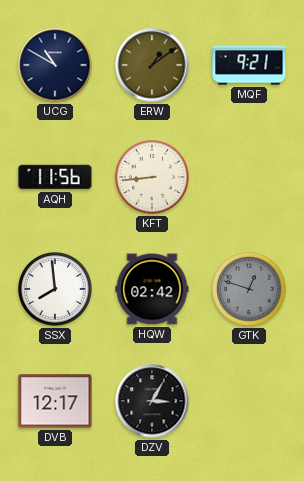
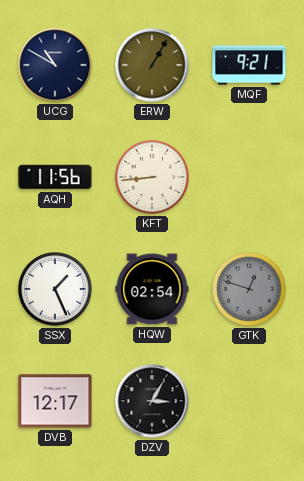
ERW: 1:09 -> 1:05
SSX: 7:59 -> 1:26
HQW: 02:42 -> 02:54
